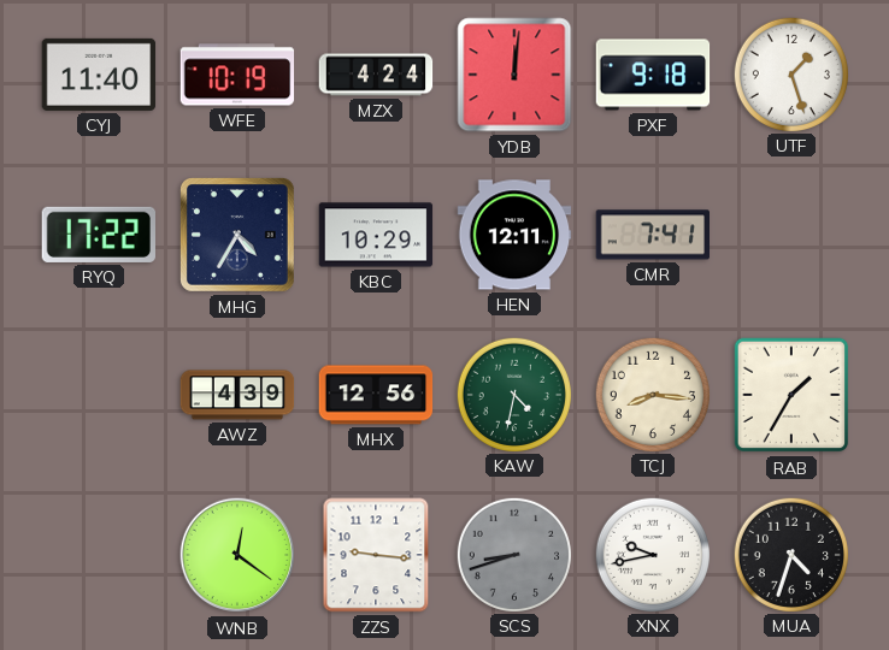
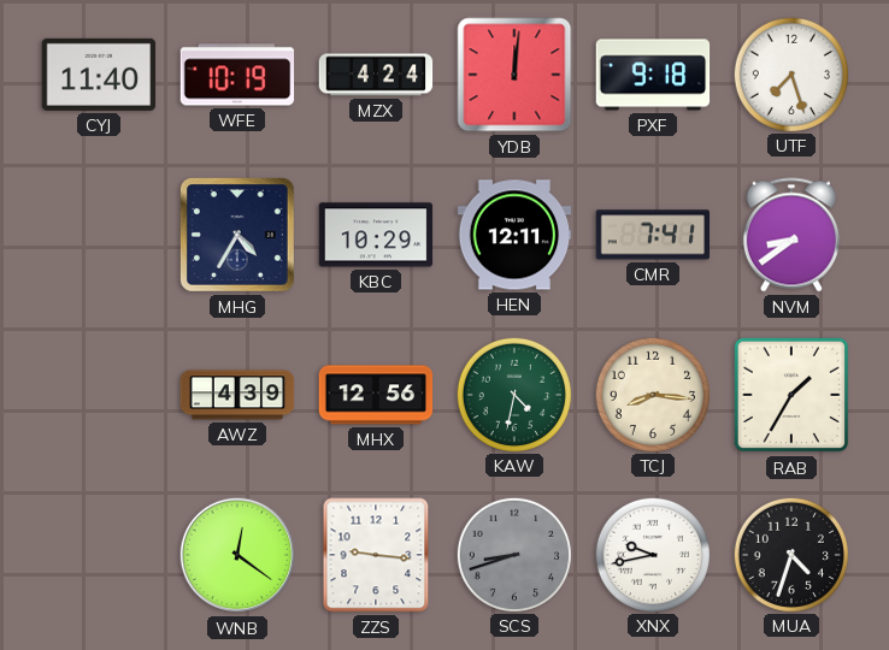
UTF: 1:27 -> 7:27
RYQ: 17:22 -> none
NVM: none -> 8:39
